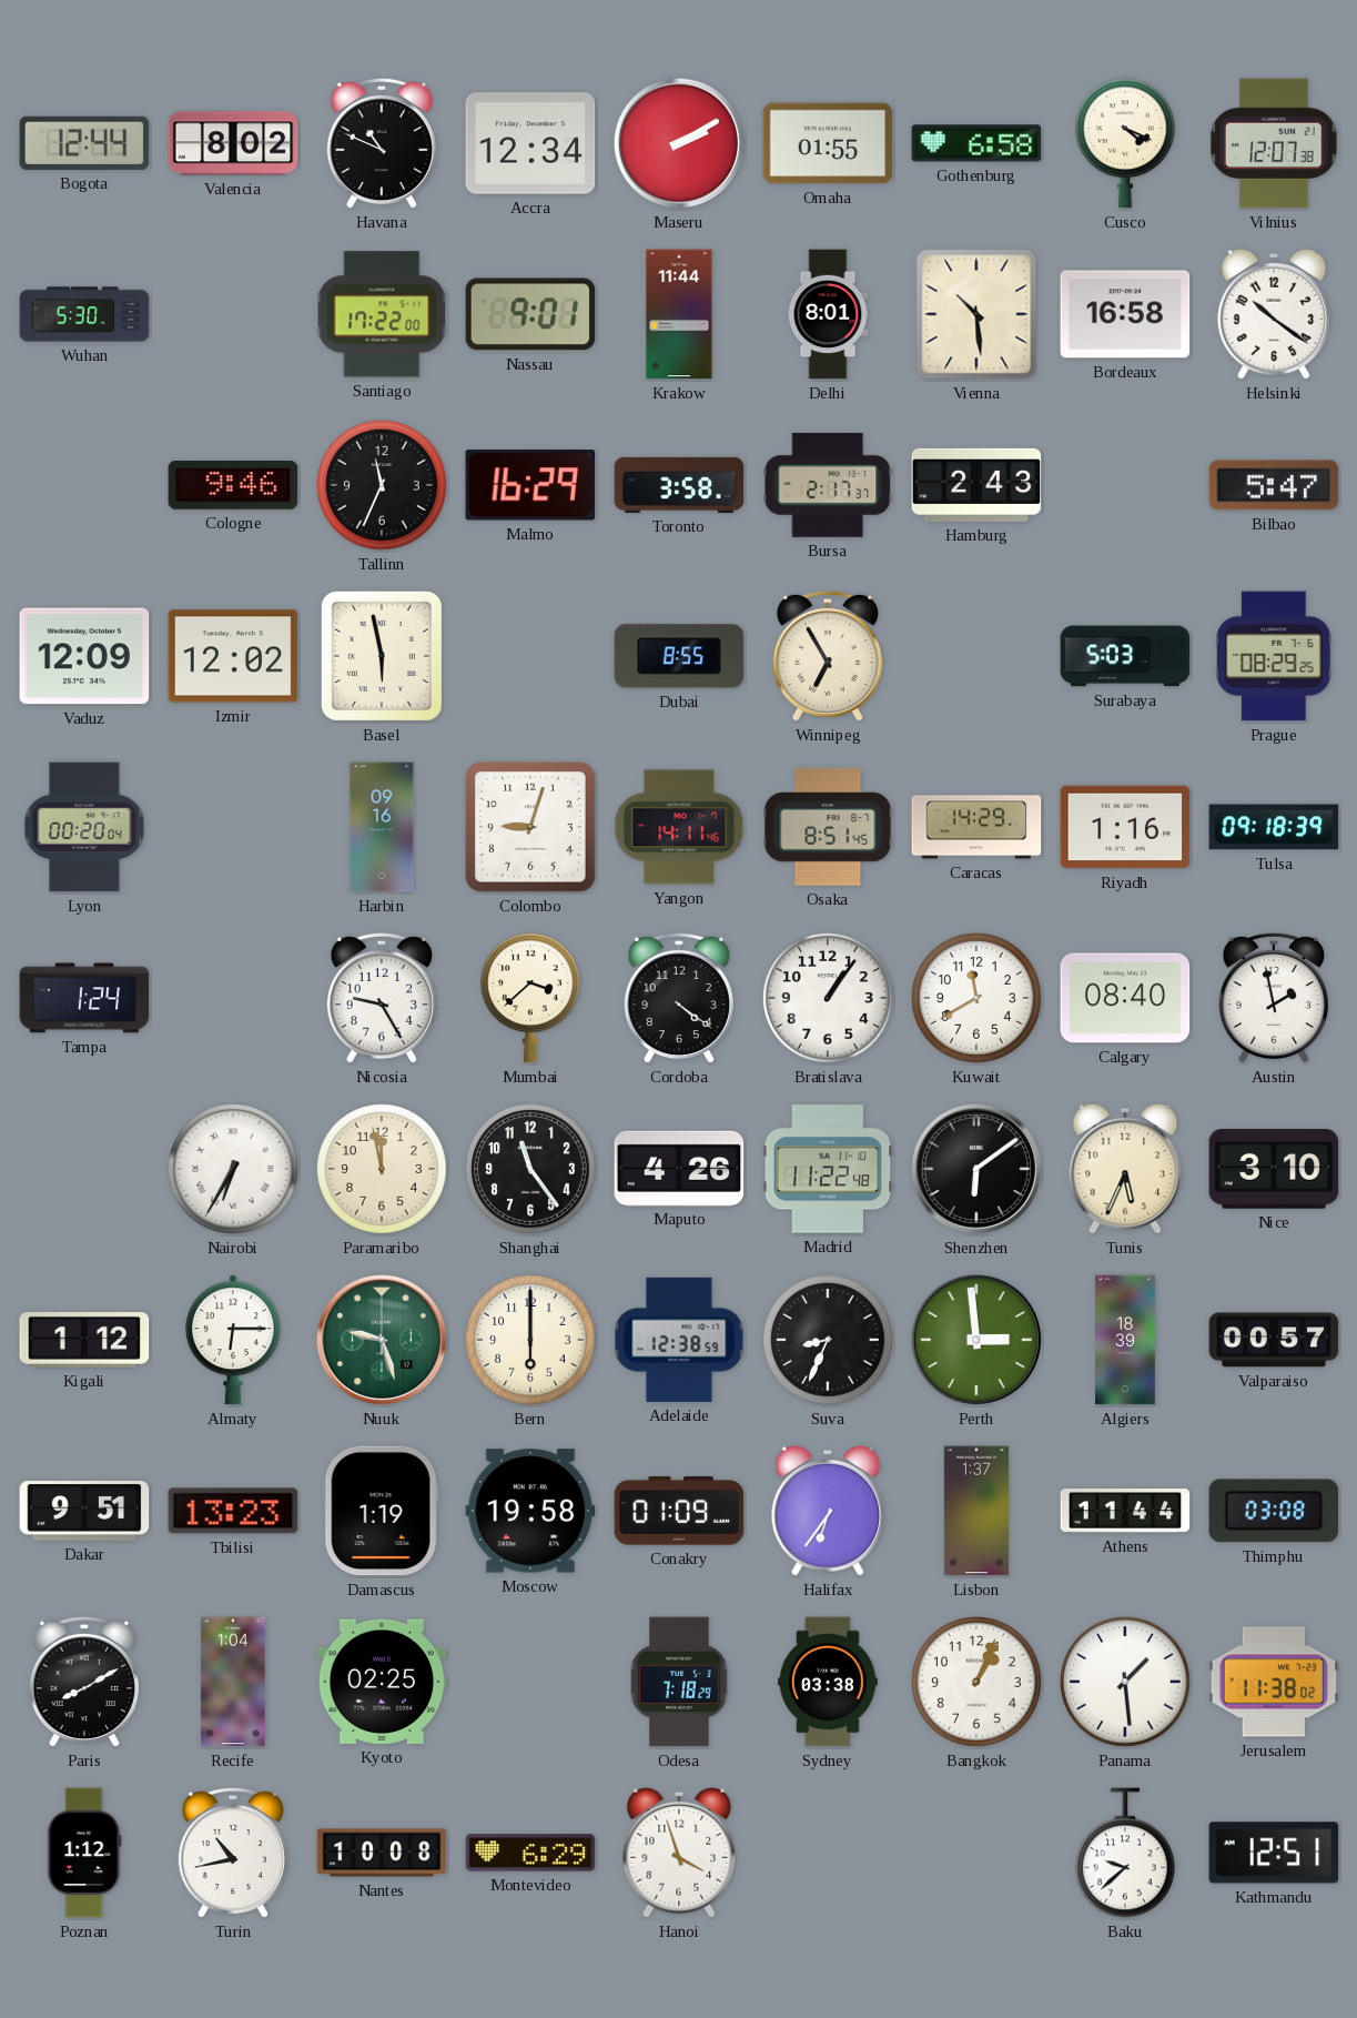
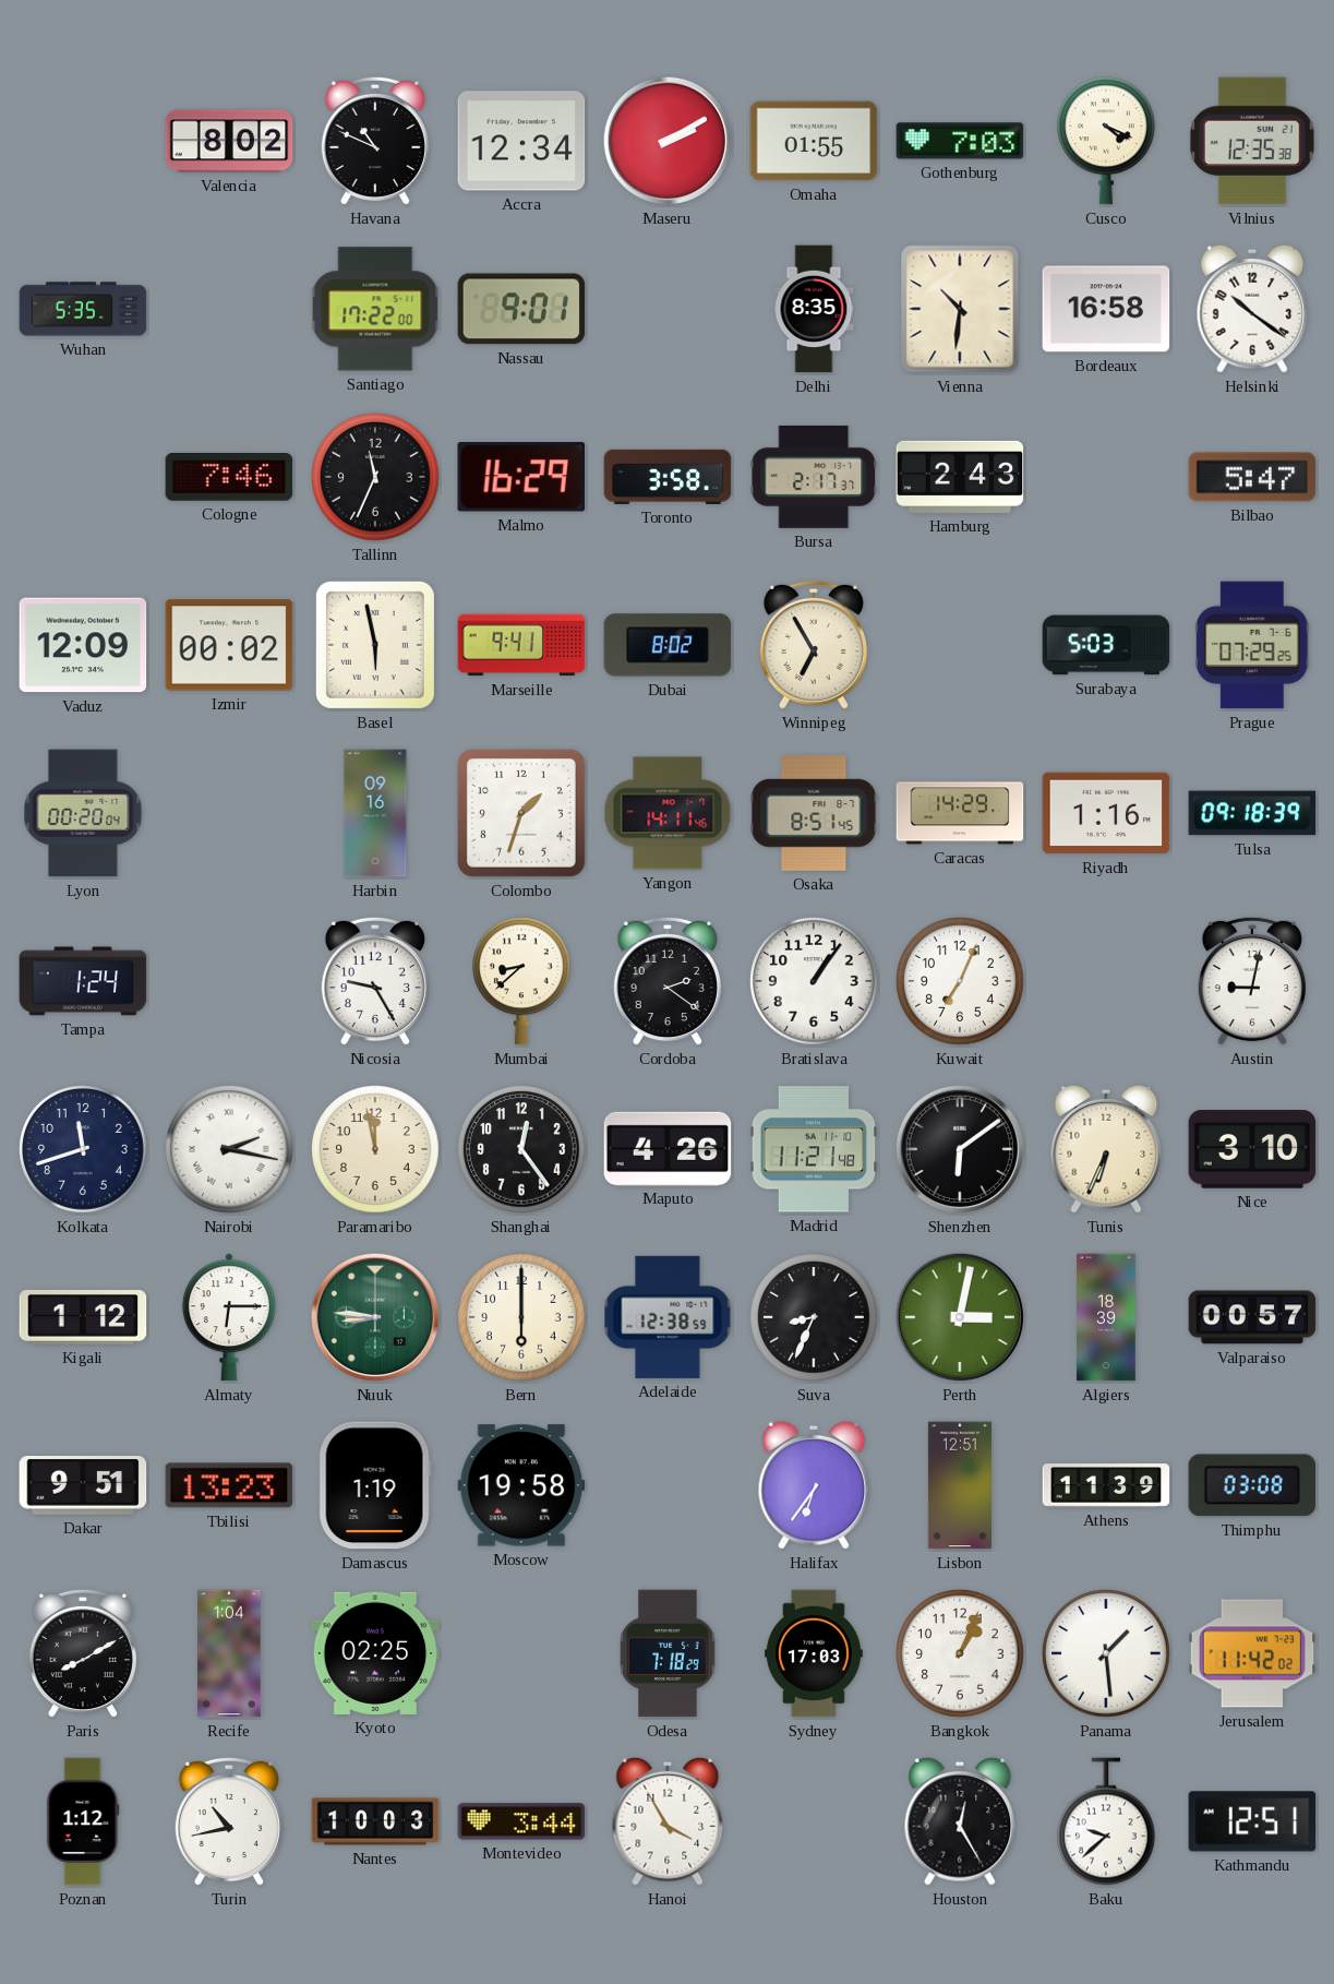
Bogota: 12:44 -> none
Gothenburg: 6:58 -> 7:03
Vilnius: 12:07 -> 12:35
Wuhan: 5:30 -> 5:35
Krakow: 11:44 -> none
Delhi: 8:01 -> 8:35
Vienna: 10:29 -> 10:31
Cologne: 9:46 -> 7:46
Izmir: 12:02 -> 00:02
Marseille: none -> 9:41
Dubai: 8:55 -> 8:02
Prague: 08:29 -> 07:29
Colombo: 9:03 -> 1:33
Mumbai: 3:38 -> 8:38
Cordoba: 4:21 -> 2:21
Kuwait: 11:40 -> 7:04
Calgary: 08:40 -> none
Austin: 1:58 -> 9:02
Kolkata: none -> 11:42
Nairobi: 6:35 -> 2:17
Shanghai: 11:24 -> 12:24
Madrid: 11:22 -> 11:21
Tunis: 5:34 -> 6:34
Nuuk: 9:27 -> 8:46
Perth: 2:59 -> 3:02
Conakry: 01:09 -> none
Lisbon: 1:37 -> 12:51
Athens: 11:44 -> 11:39
Sydney: 03:38 -> 17:03
Jerusalem: 11:38 -> 11:42
Nantes: 10:08 -> 10:03
Montevideo: 6:29 -> 3:44
Hanoi: 3:57 -> 3:55
Houston: none -> 12:25
